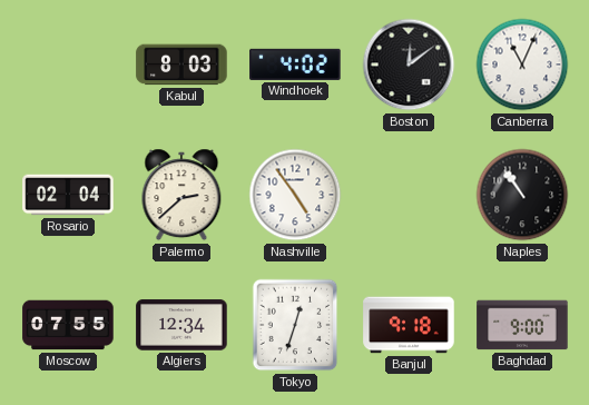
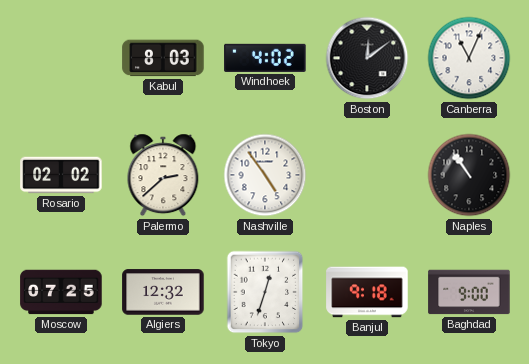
Rosario: 02:04 -> 02:02
Moscow: 07:55 -> 07:25
Algiers: 12:34 -> 12:32
